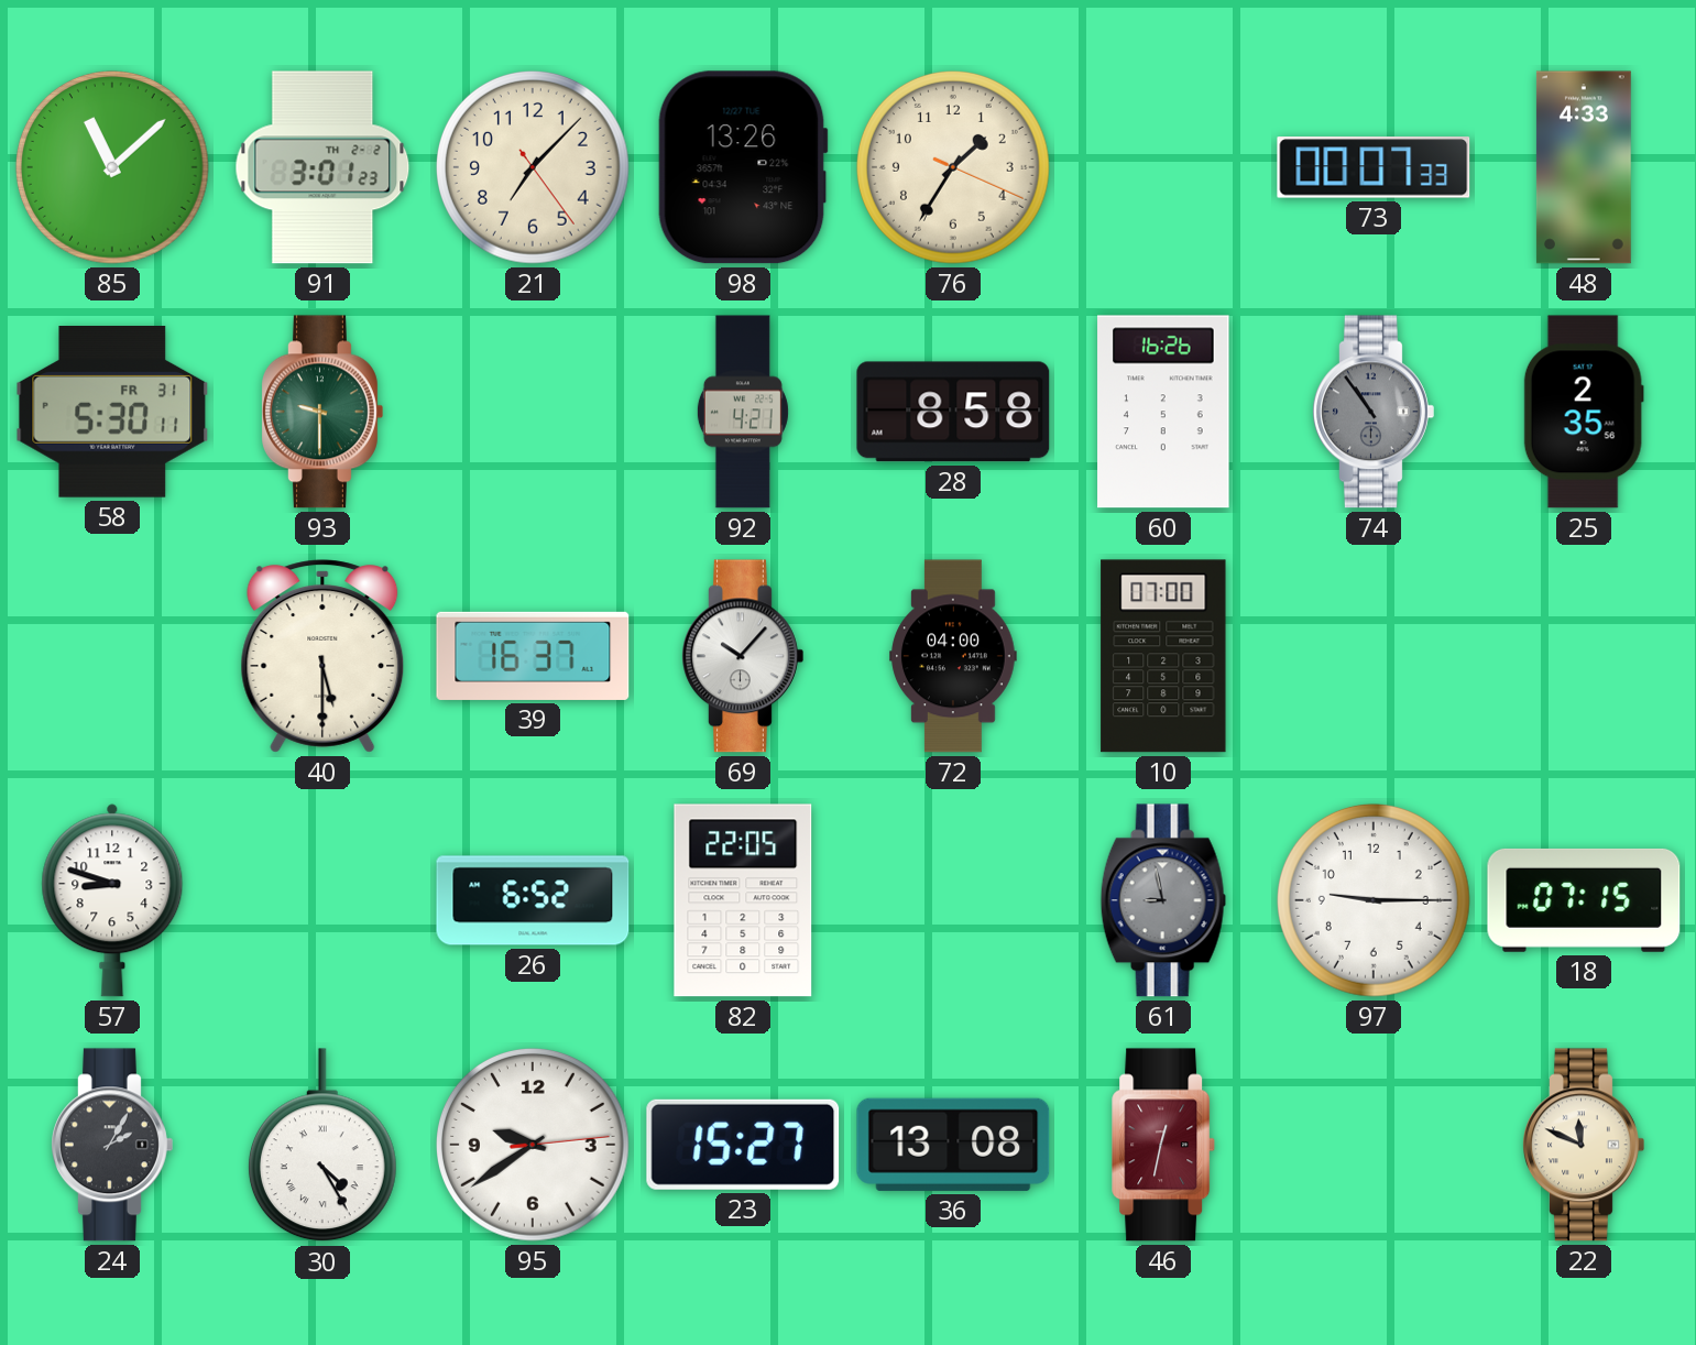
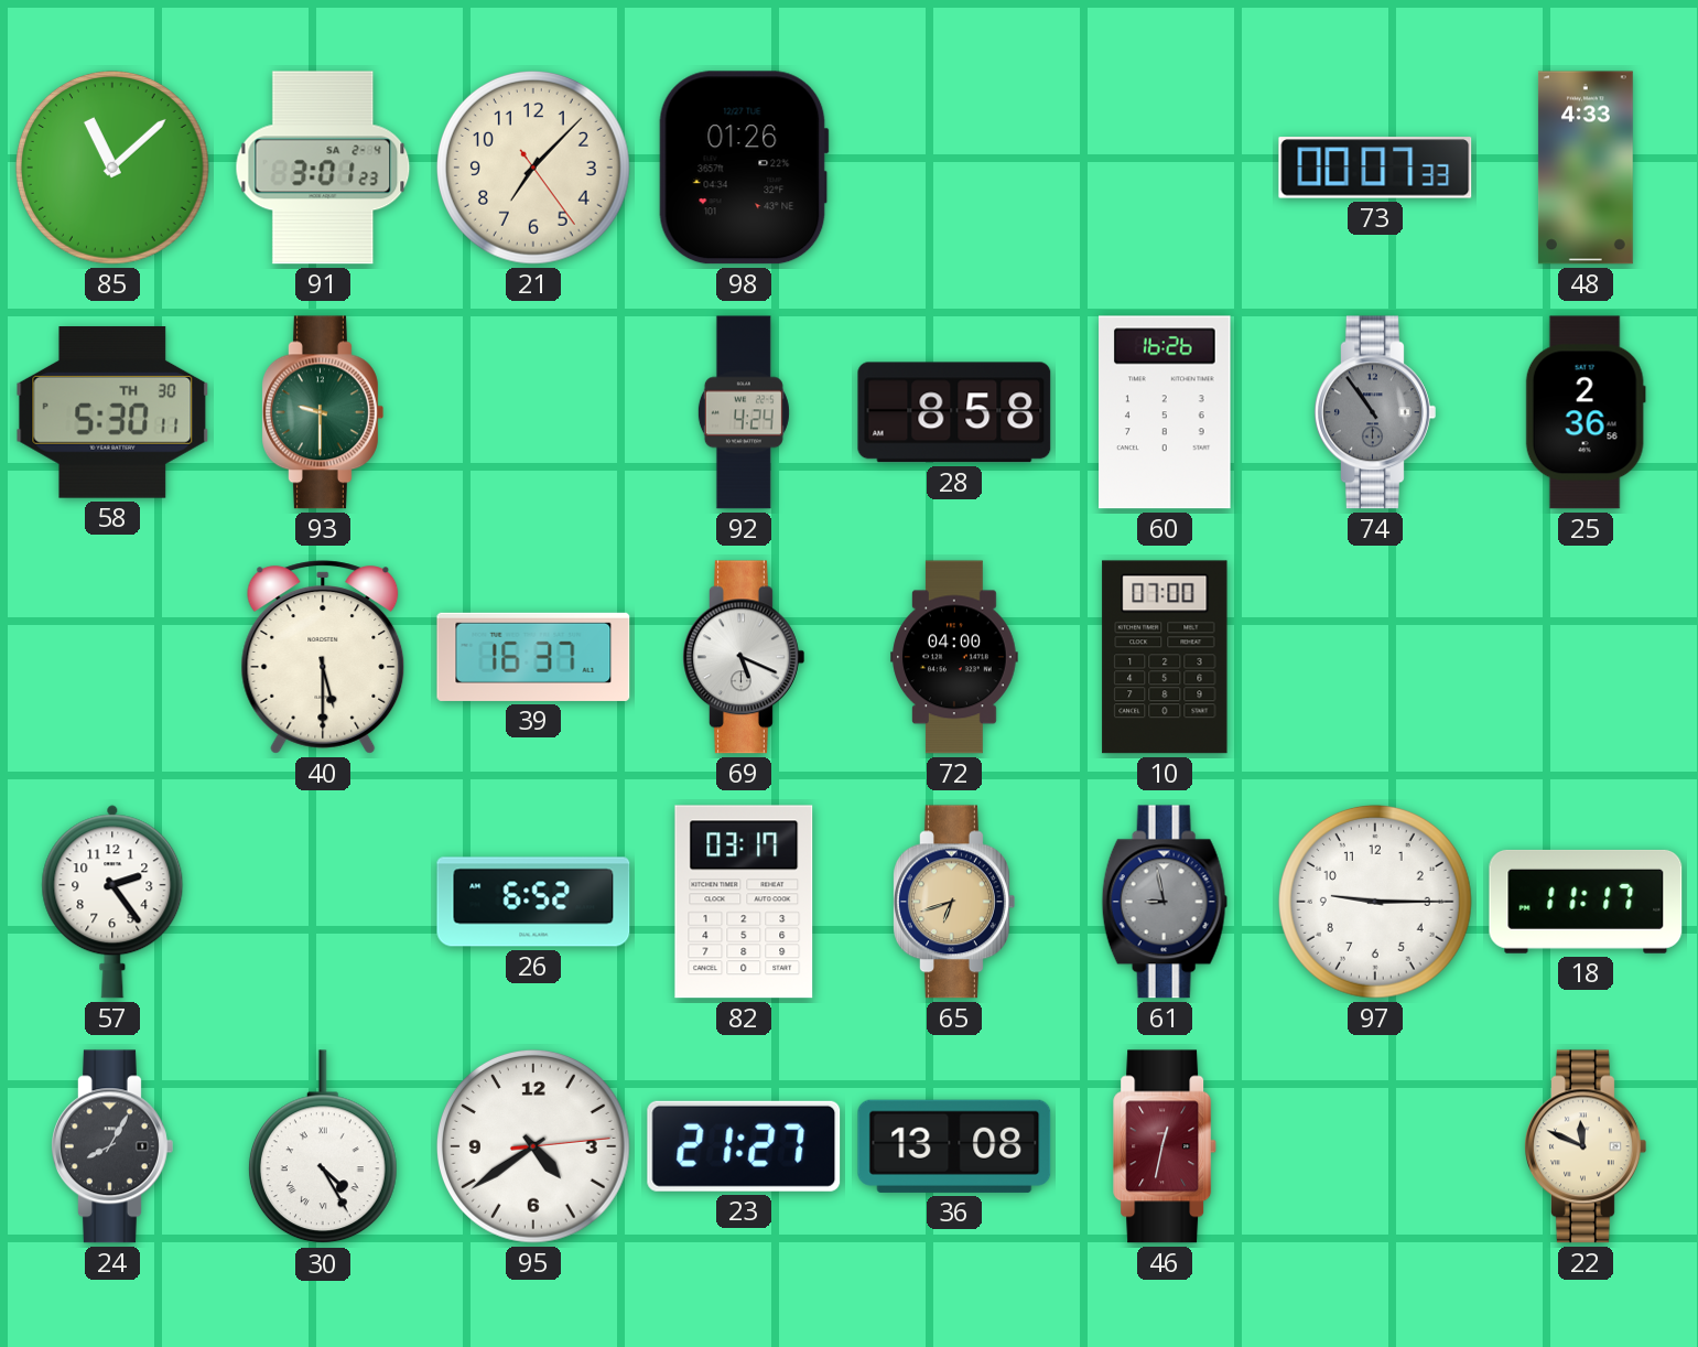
91 date: TH 2-2 -> SA 2-4
98: 13:26 -> 01:26
76: 1:35 -> none
58 date: FR 31 -> TH 30
92: 4:21 -> 4:24
25: 2:35 -> 2:36
69: 10:07 -> 5:19
57: 8:48 -> 2:24
82: 22:05 -> 03:17
65: none -> 6:42
18: 07:15 -> 11:17
24: 2:05 -> 8:05
95: 9:39 -> 4:39
23: 15:27 -> 21:27
